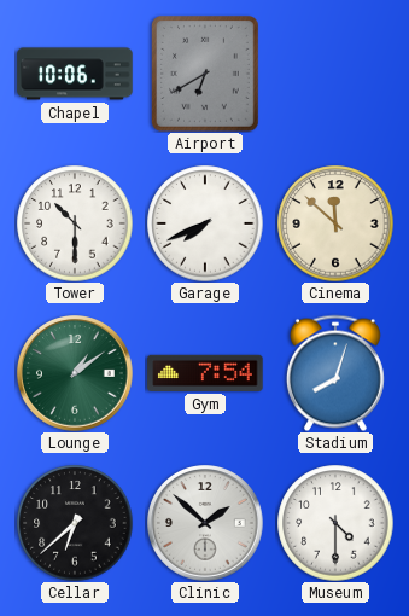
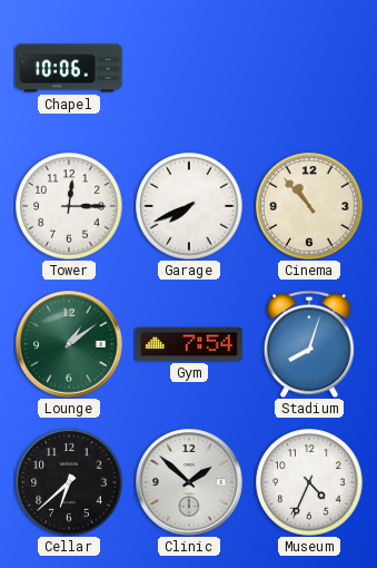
Airport: 6:40 -> none
Tower: 10:30 -> 12:15
Cinema: 11:52 -> 10:53
Museum: 4:30 -> 4:34
